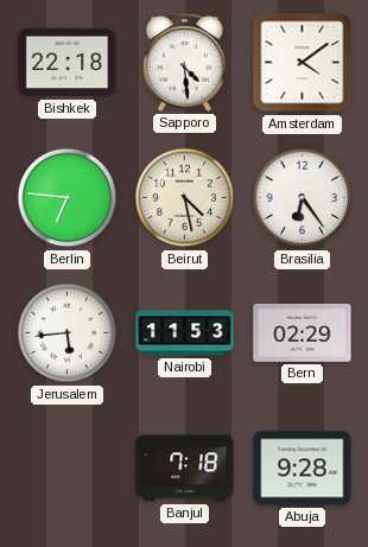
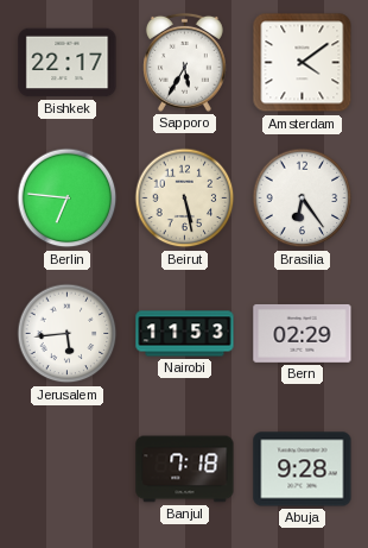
Bishkek: 22:18 -> 22:17
Sapporo: 4:29 -> 5:35
Beirut: 4:28 -> 5:28
